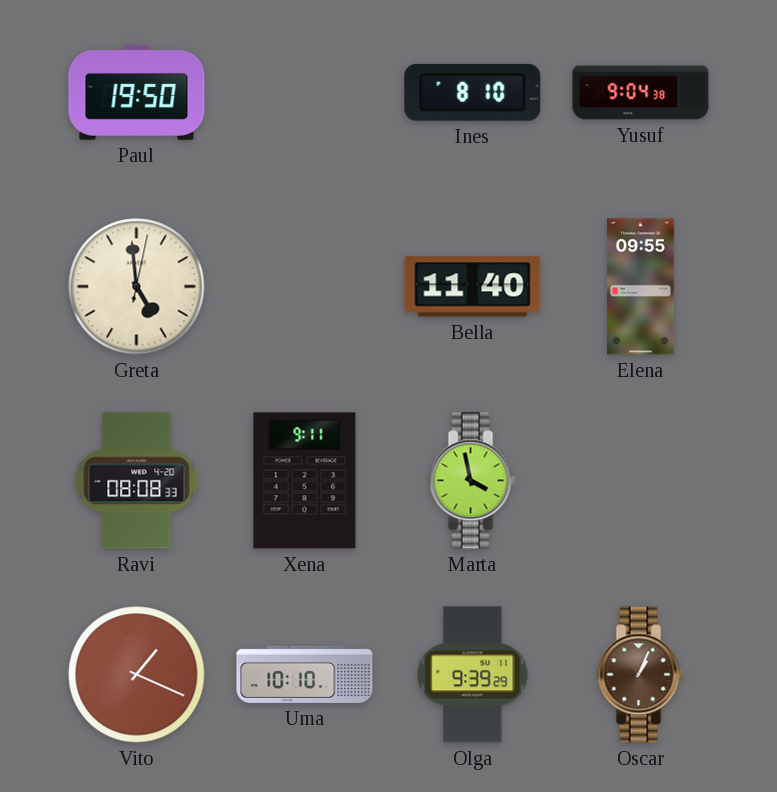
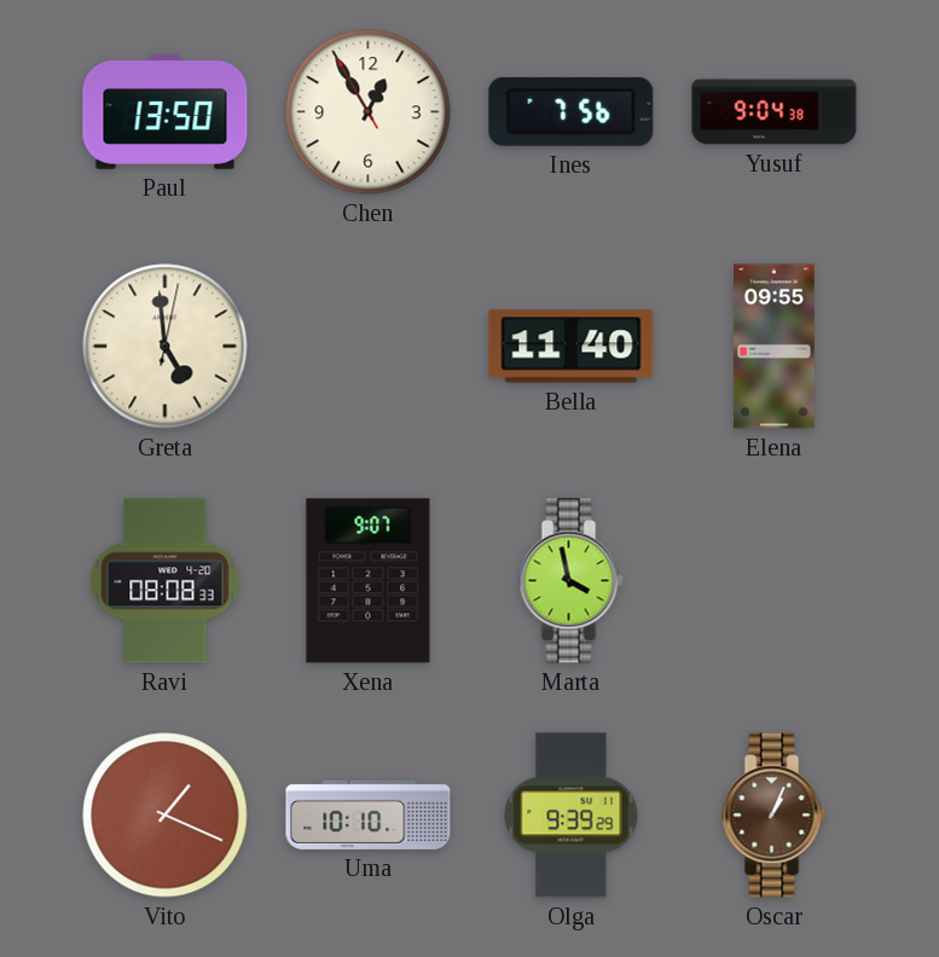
Paul: 19:50 -> 13:50
Chen: none -> 12:54
Ines: 8:10 -> 7:56
Xena: 9:11 -> 9:07
